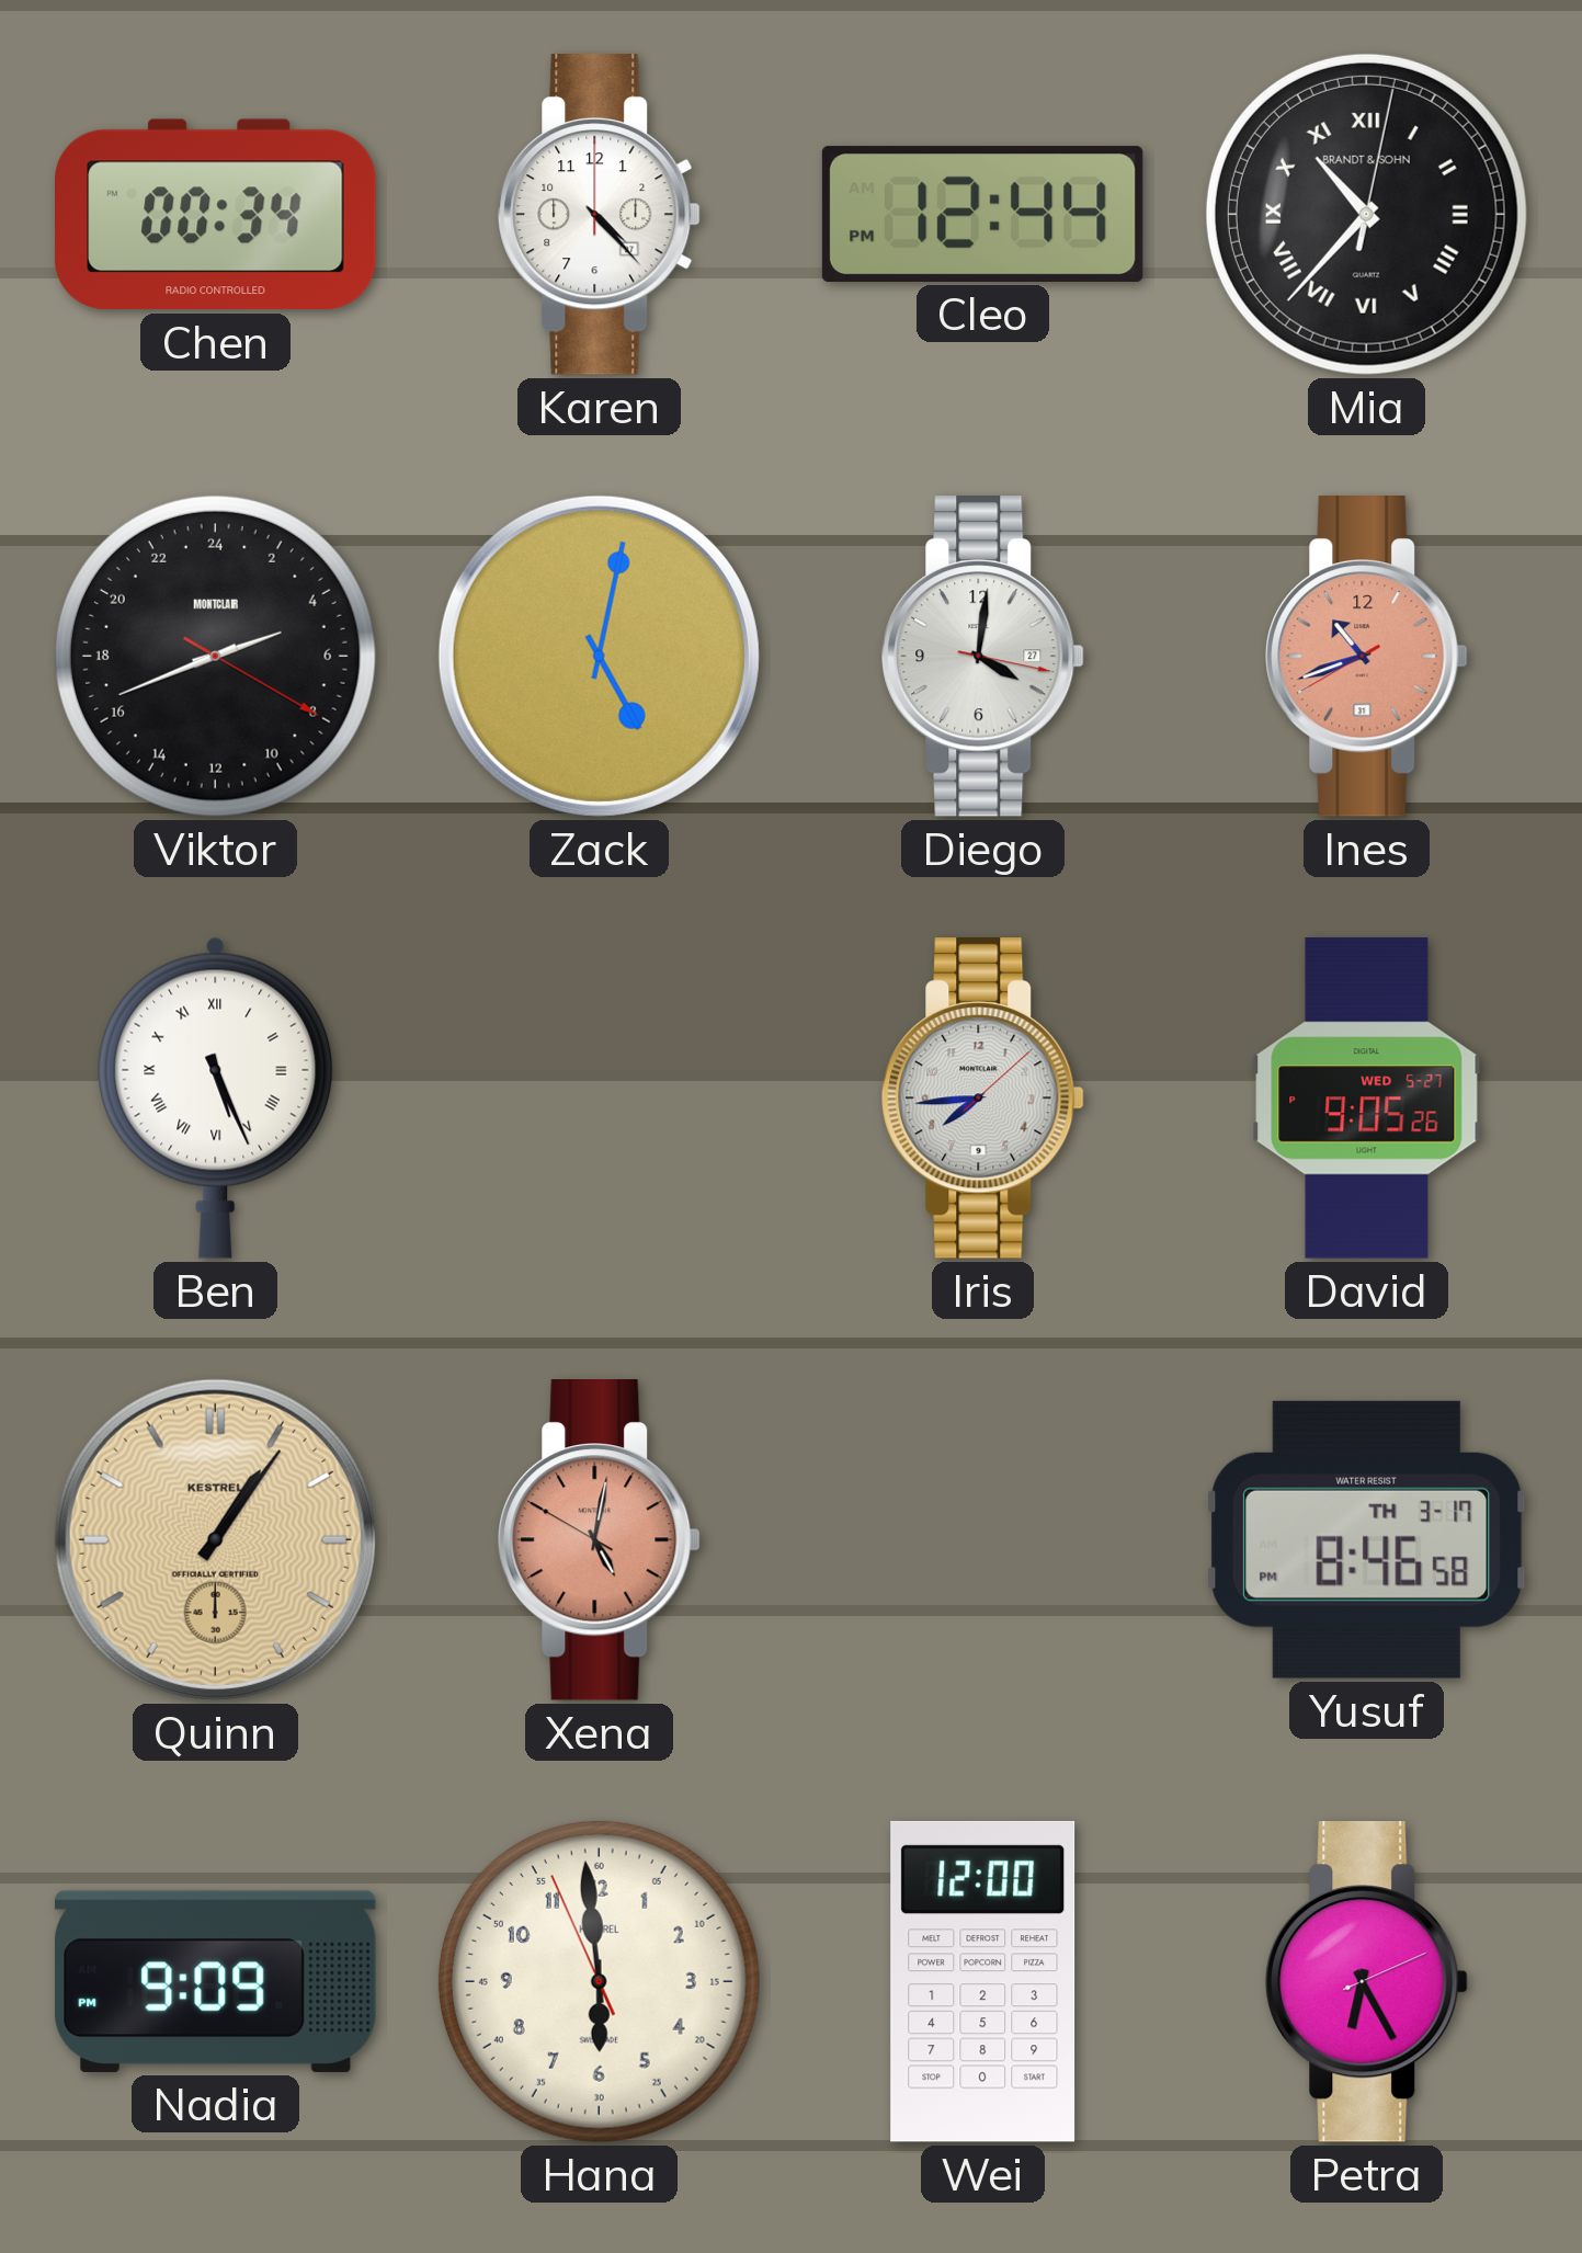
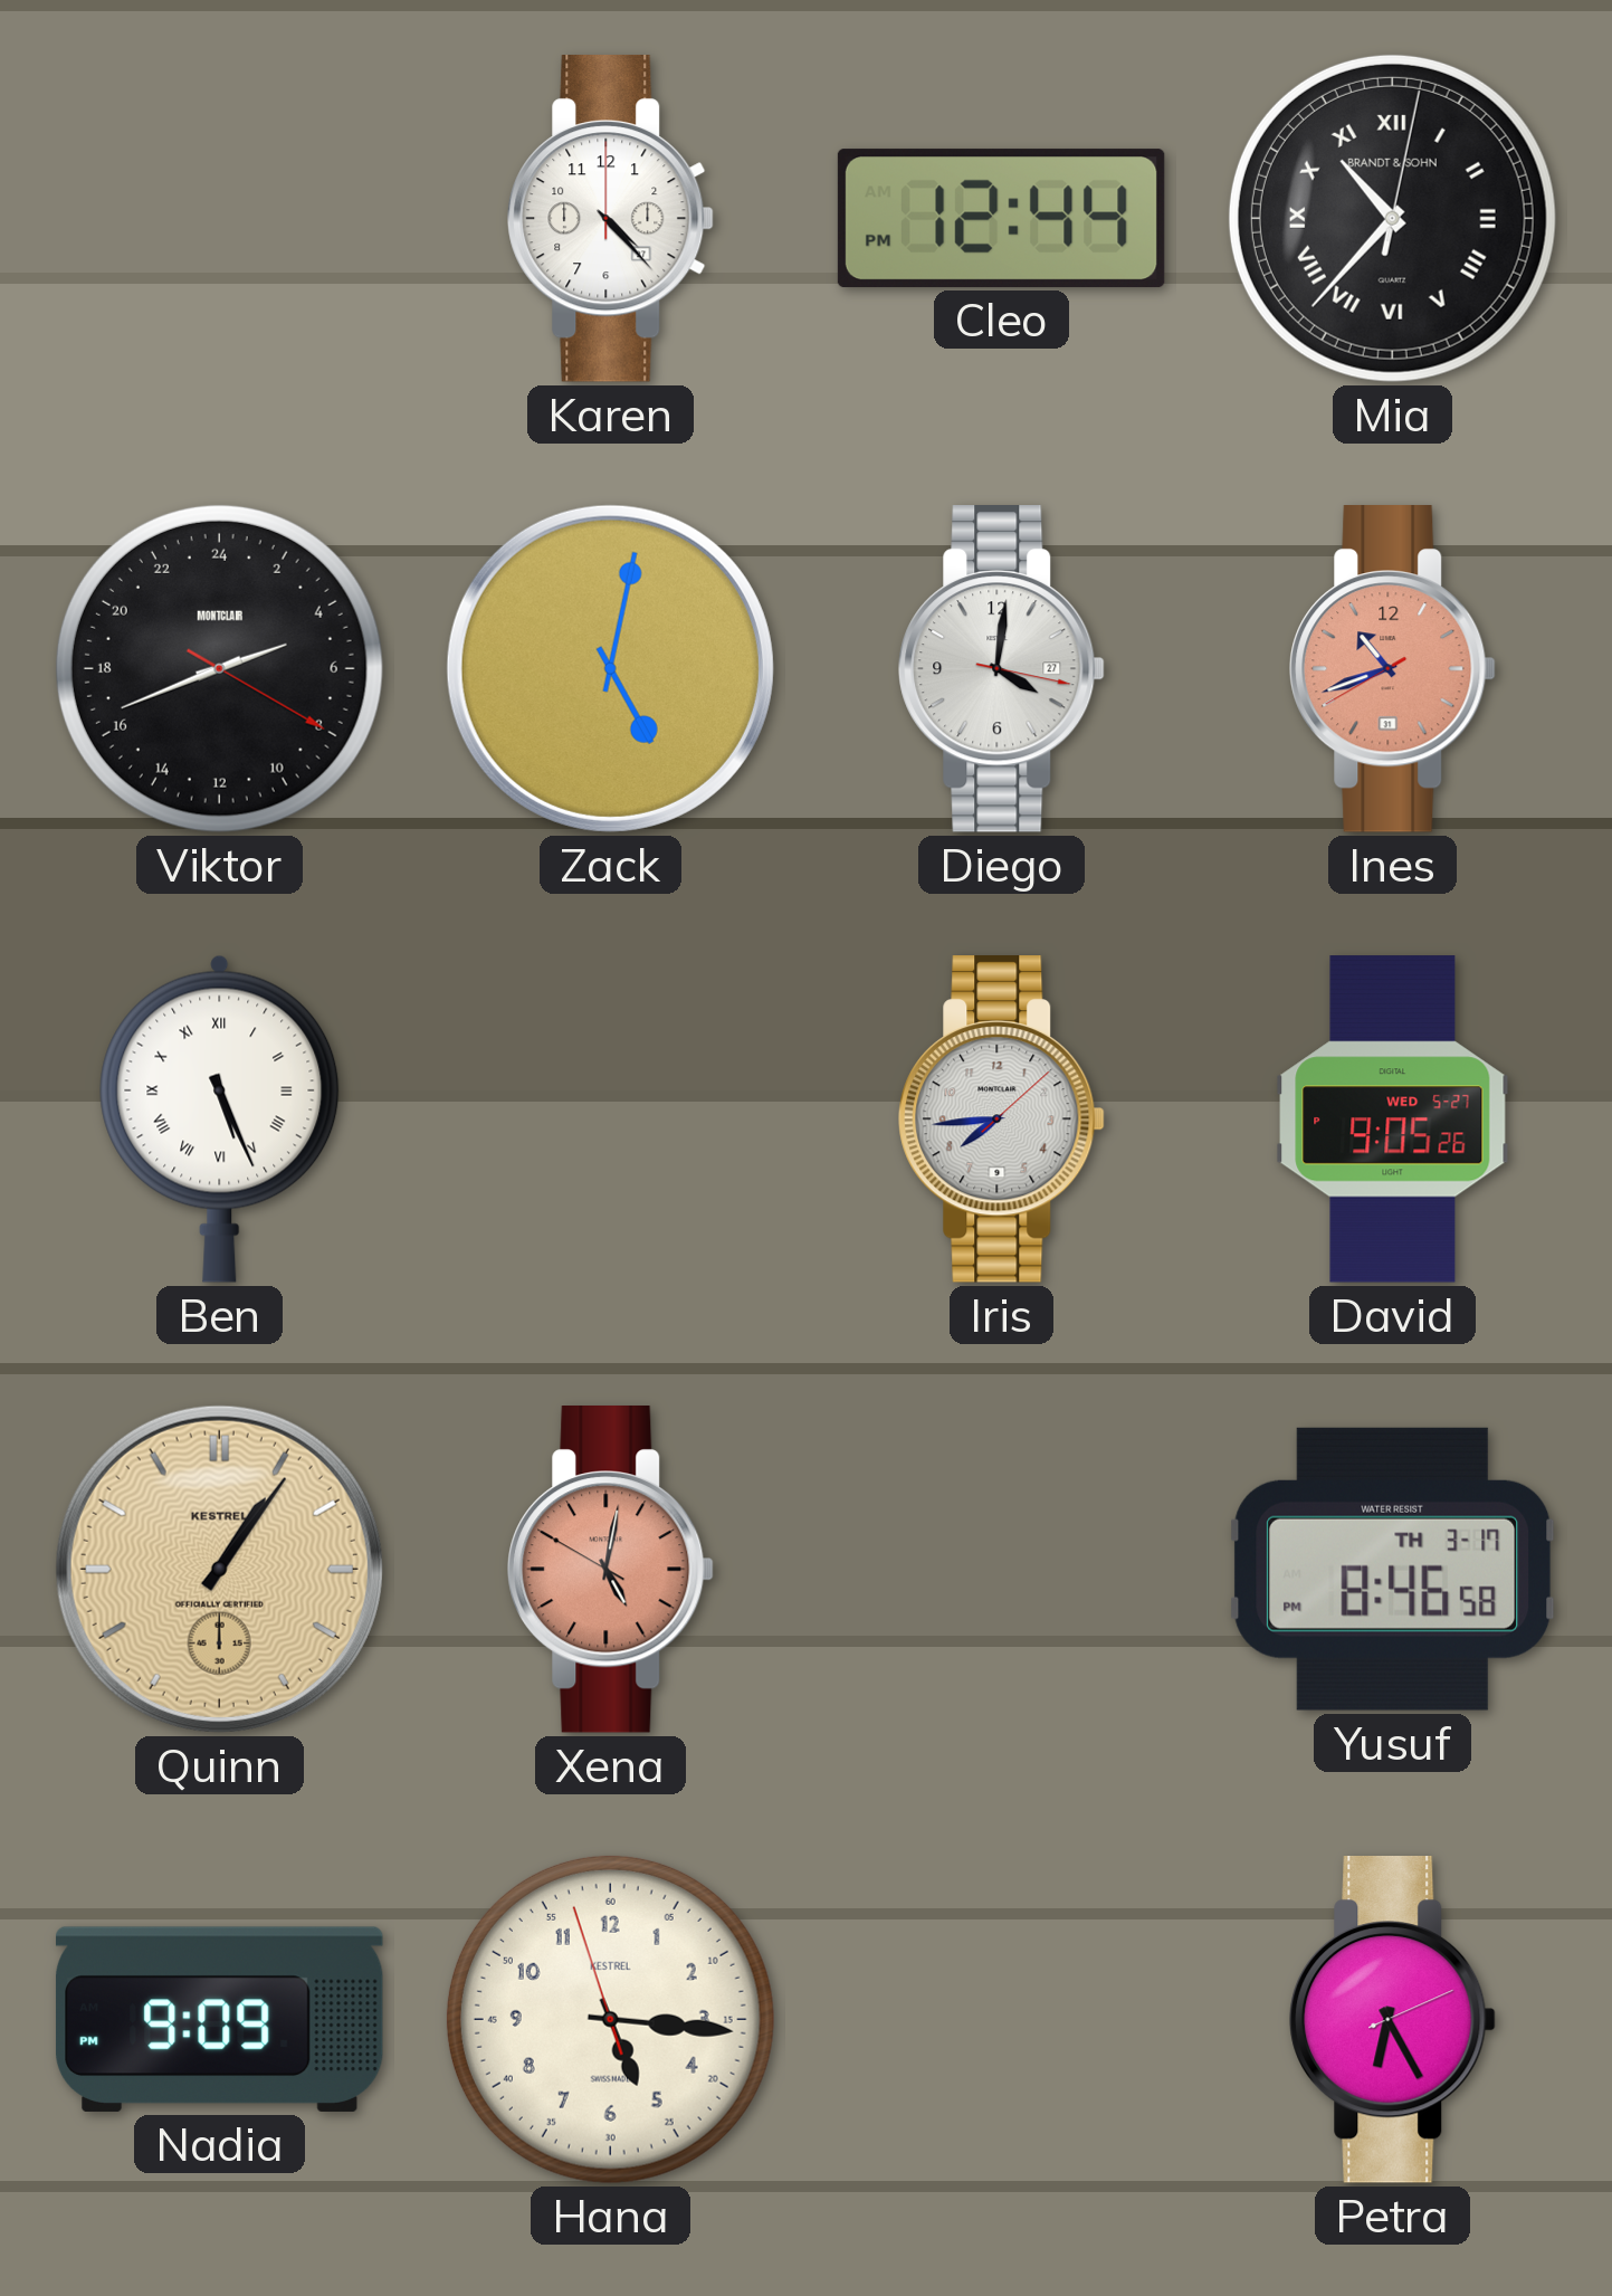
Chen: 00:34 -> none
Hana: 5:58 -> 5:15
Wei: 12:00 -> none
